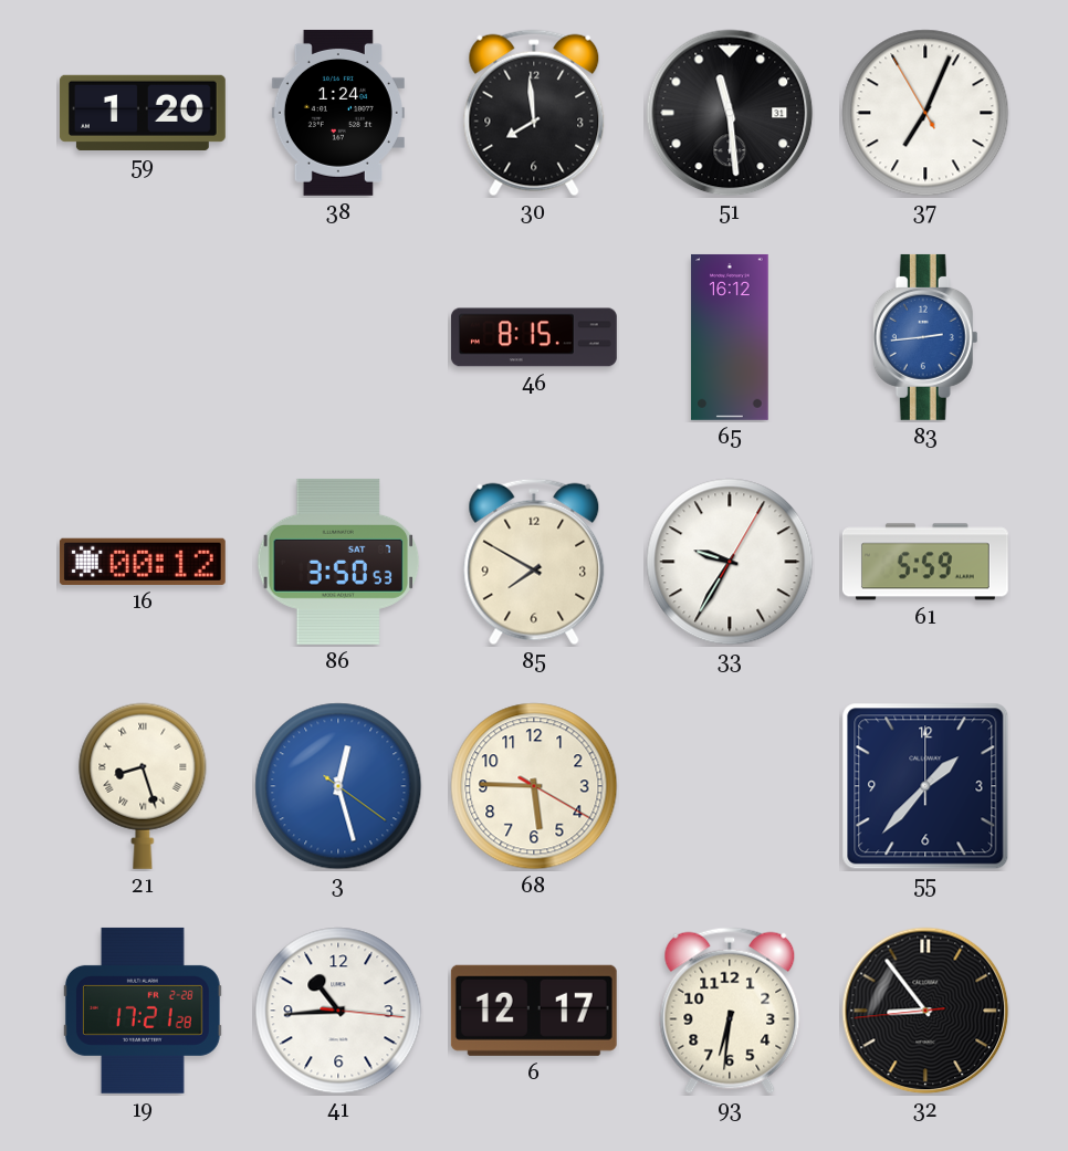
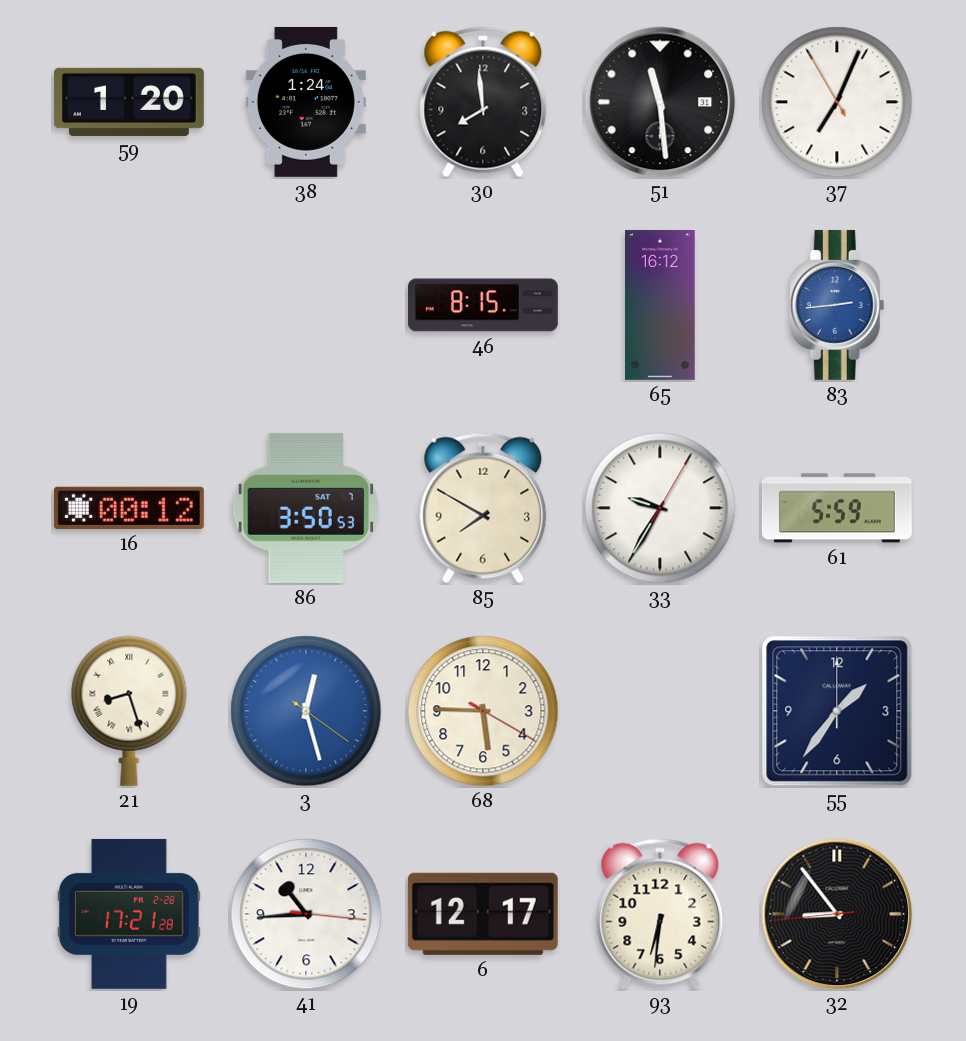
55: 1:37 -> 1:36
